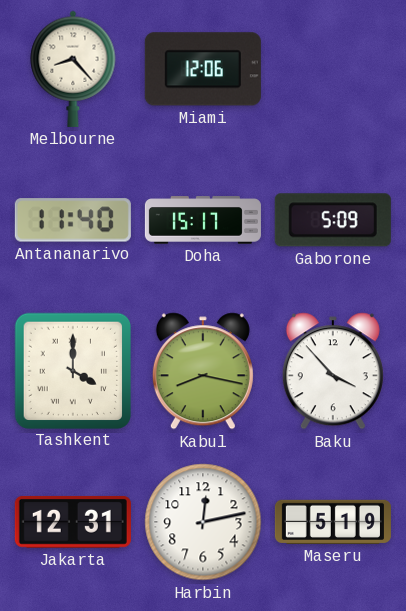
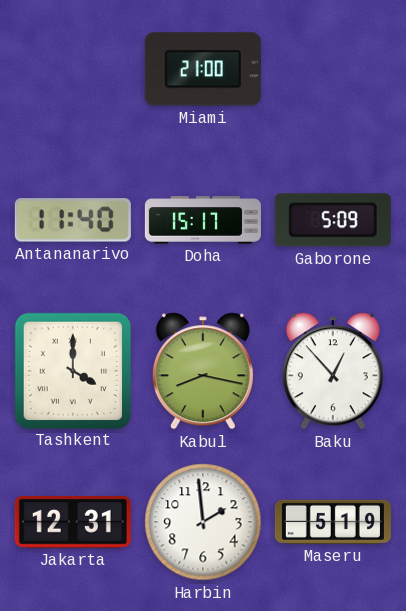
Melbourne: 8:23 -> none
Miami: 12:06 -> 21:00
Baku: 3:53 -> 12:53
Harbin: 12:13 -> 1:59
